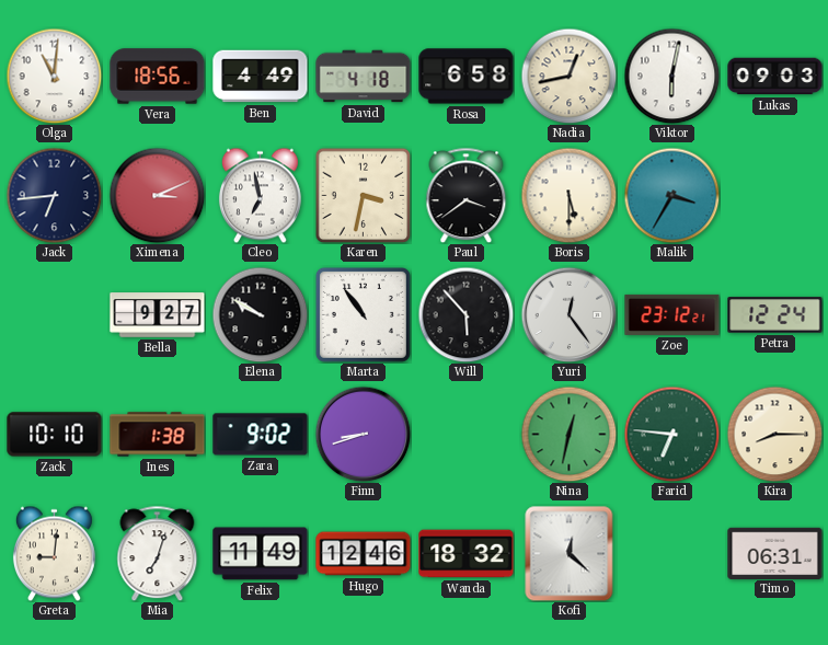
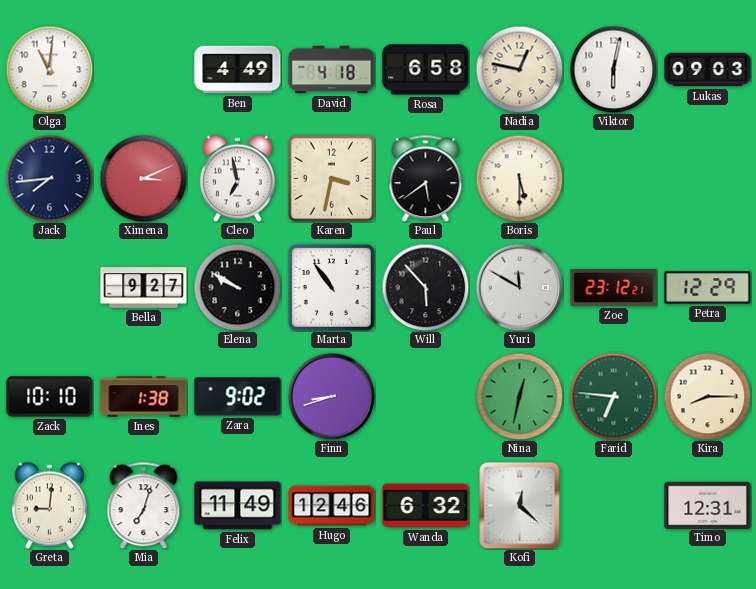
Vera: 18:56 -> none
Nadia: 12:43 -> 12:47
Jack: 6:44 -> 7:44
Paul: 3:39 -> 5:39
Malik: 3:35 -> none
Yuri: 12:24 -> 11:50
Petra: 12:24 -> 12:29
Wanda: 18:32 -> 6:32
Timo: 06:31 -> 12:31
